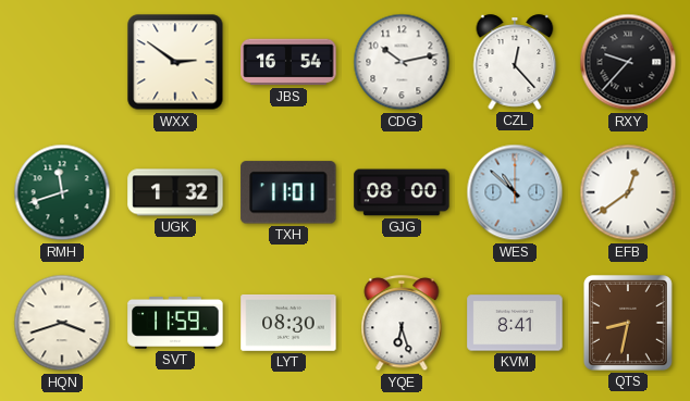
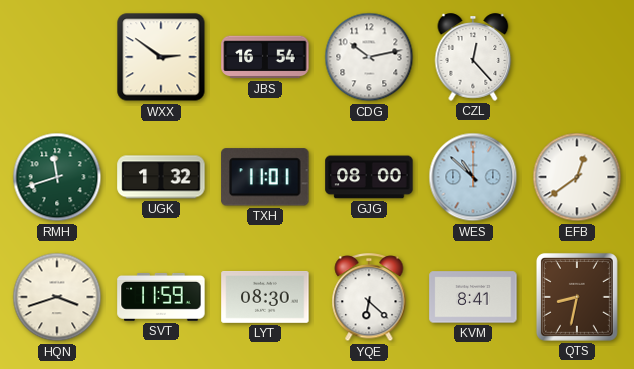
RXY: 9:37 -> none
YQE: 6:27 -> 6:22
